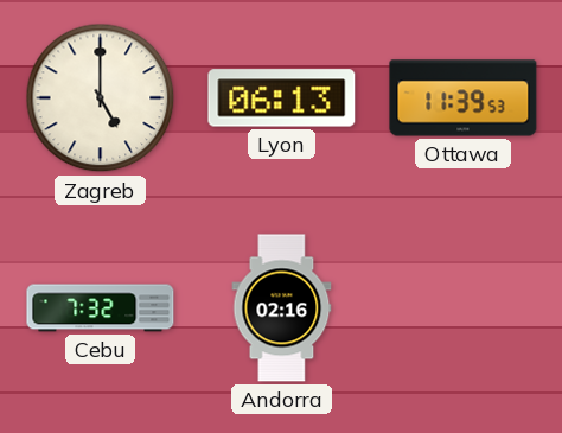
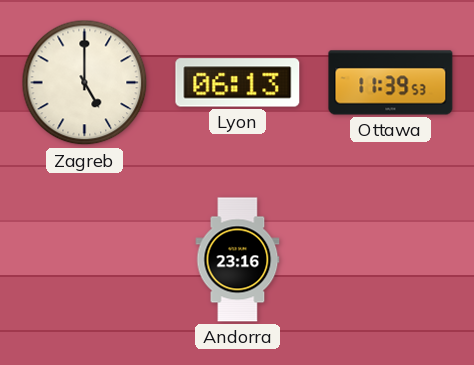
Cebu: 7:32 -> none
Andorra: 02:16 -> 23:16
